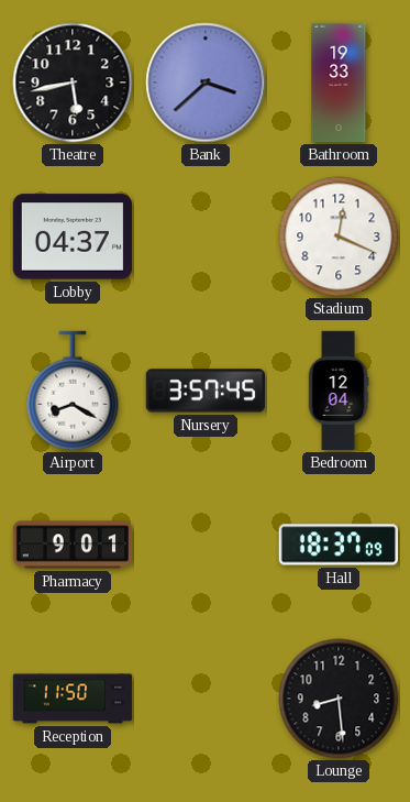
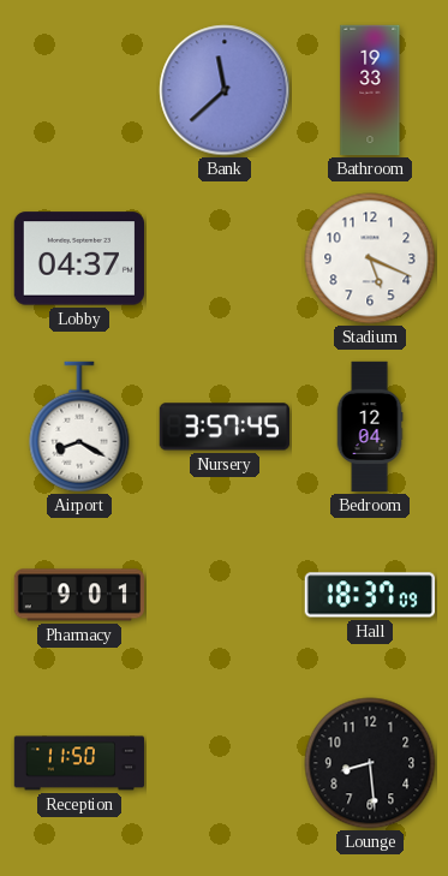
Theatre: 5:43 -> none
Bank: 3:38 -> 11:38
Stadium: 12:19 -> 5:19
